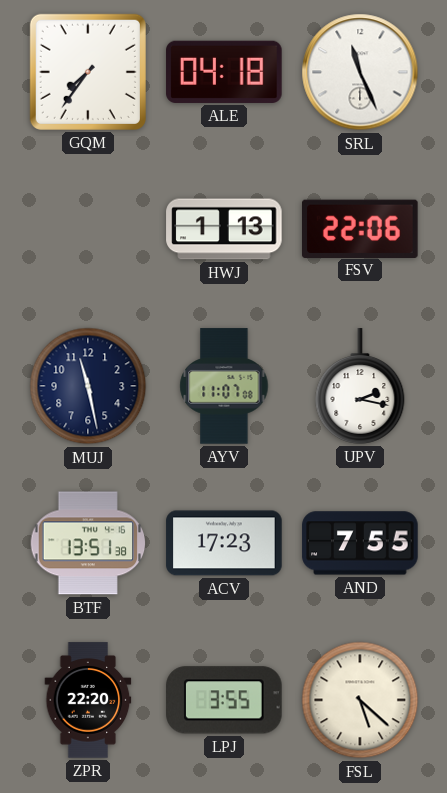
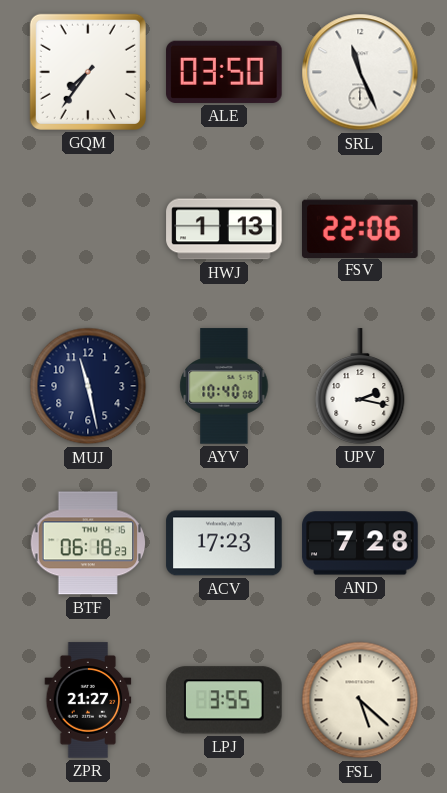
ALE: 04:18 -> 03:50
AYV: 11:07 -> 10:40
BTF: 13:51 -> 06:18
AND: 7:55 -> 7:28
ZPR: 22:20 -> 21:27
